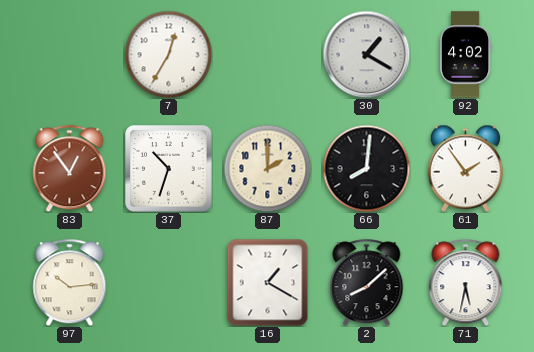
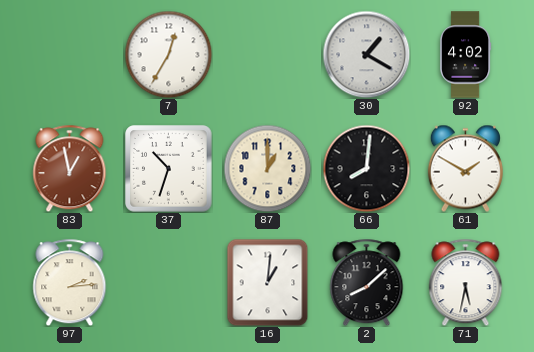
83: 12:54 -> 12:58
87: 2:00 -> 1:00
61: 1:54 -> 1:50
97: 10:14 -> 2:14
16: 1:20 -> 1:01
